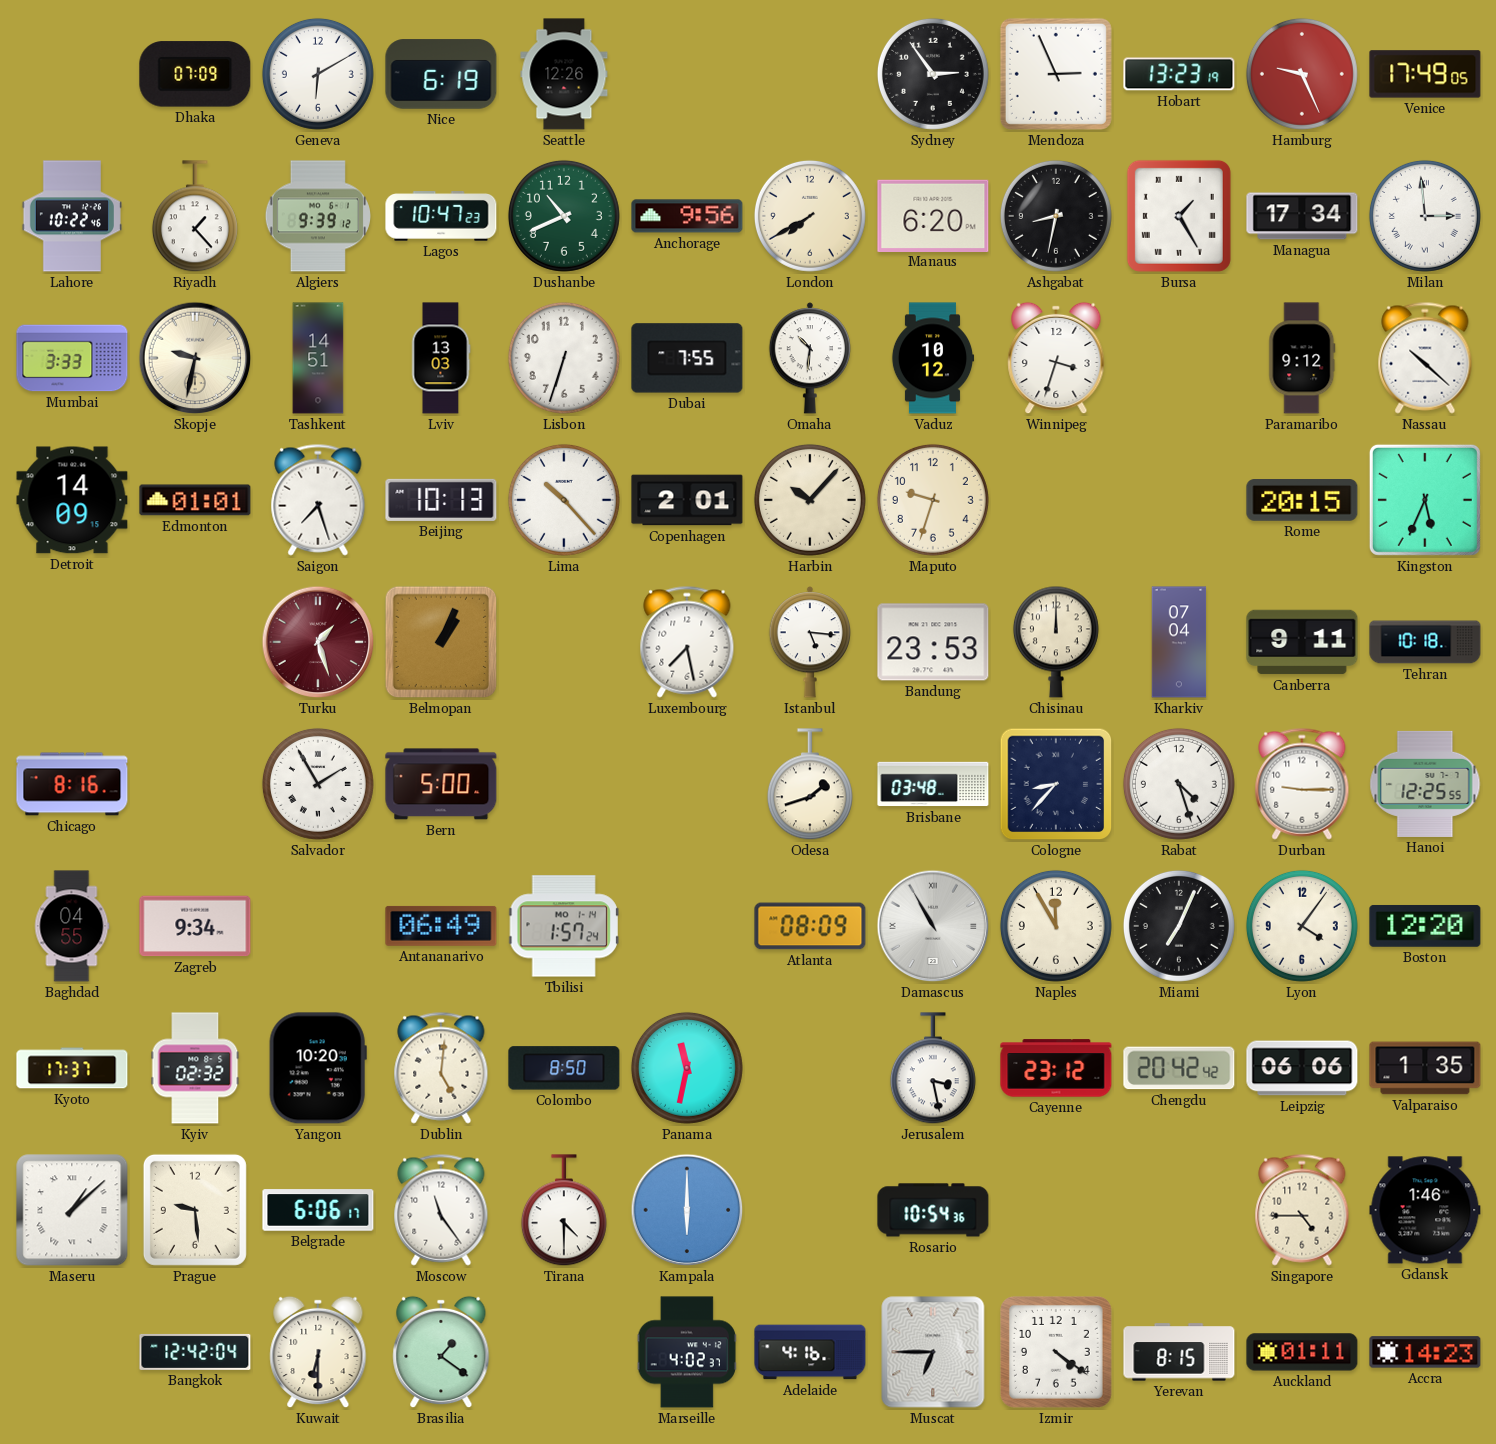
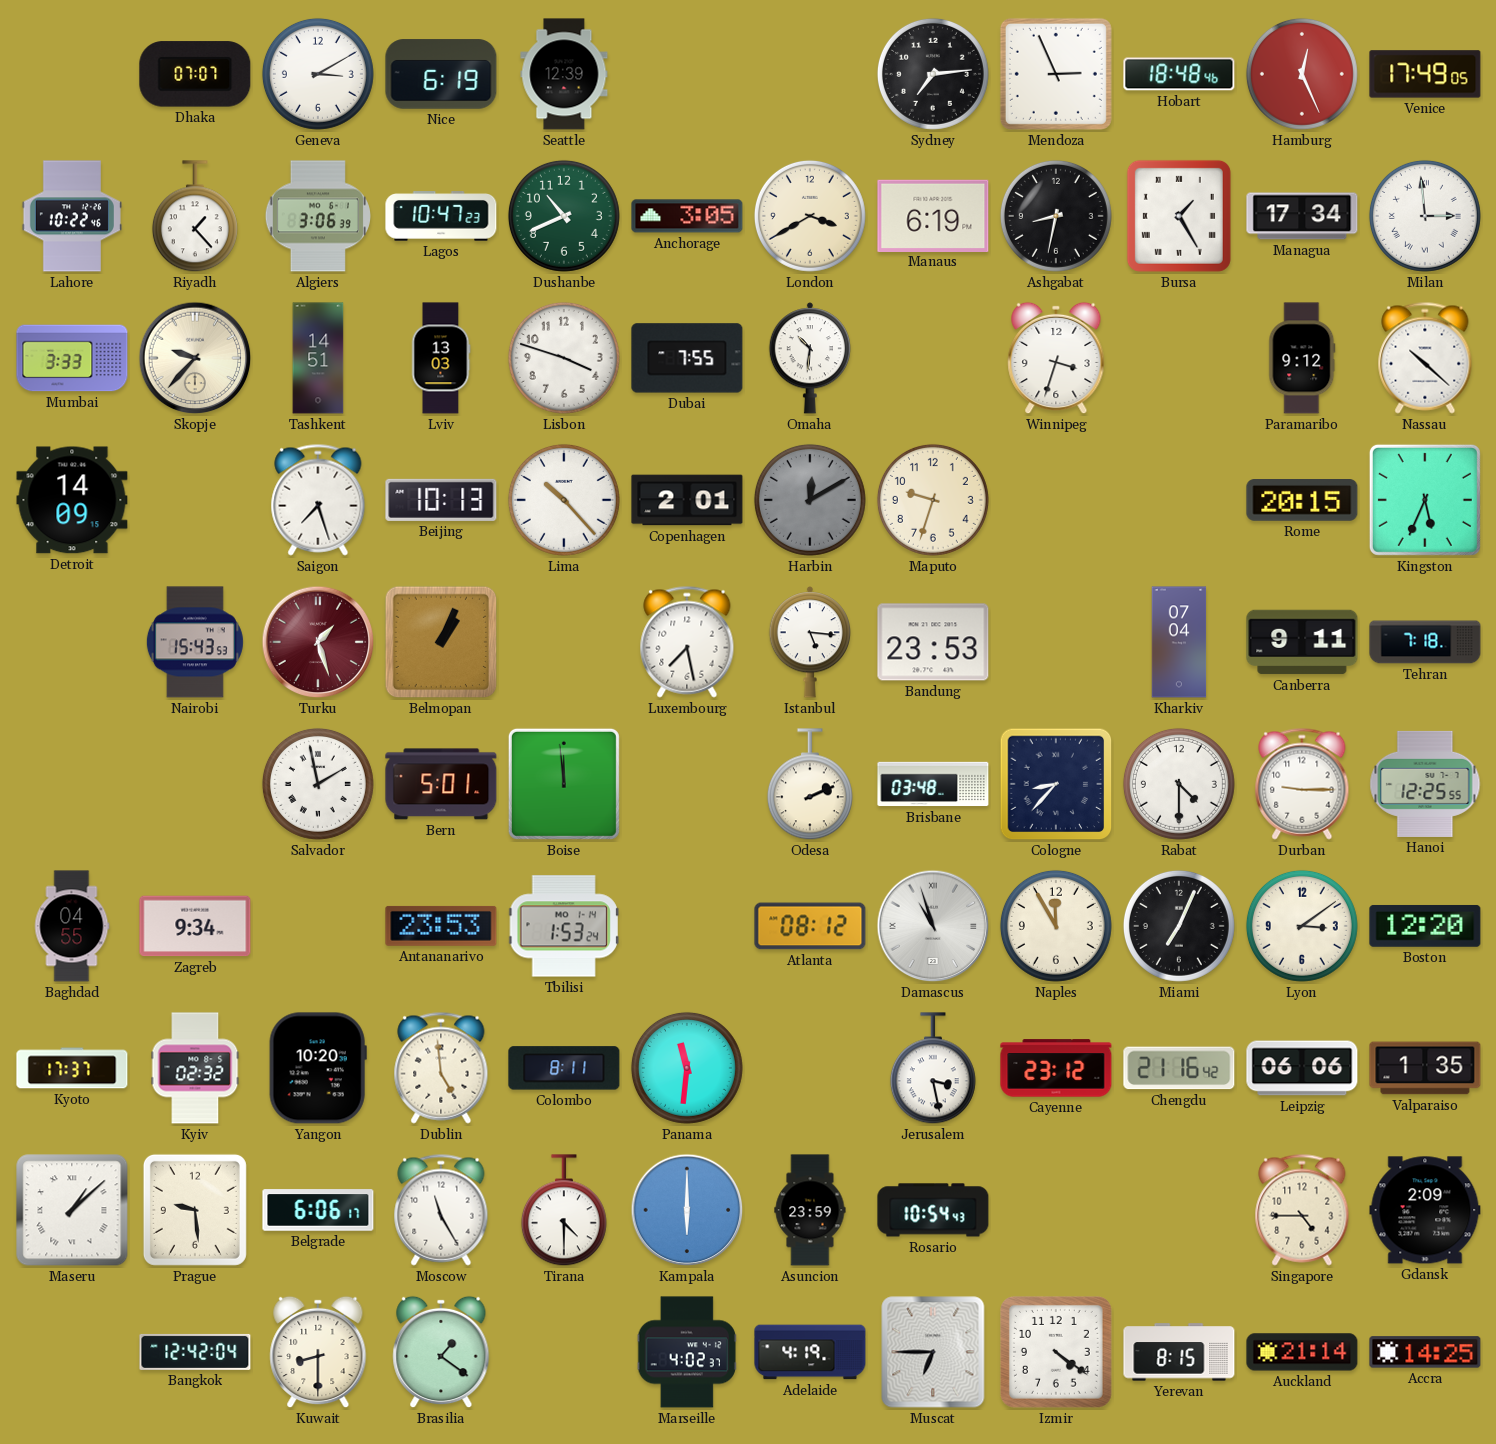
Dhaka: 07:09 -> 07:07
Geneva: 6:10 -> 3:10
Seattle: 12:26 -> 12:39
Sydney: 2:54 -> 7:14
Hobart: 13:23 -> 18:48
Hamburg: 9:26 -> 12:26
Algiers: 9:39 -> 3:06
Anchorage: 9:56 -> 3:05
London: 7:40 -> 3:40
Manaus: 6:20 -> 6:19
Skopje: 9:32 -> 9:37
Lisbon: 6:33 -> 3:48
Vaduz: 10:12 -> none
Edmonton: 01:01 -> none
Harbin: 10:07 -> 12:10
Harbin dial: cream -> grey
Nairobi: none -> 15:43
Chisinau: 12:00 -> none
Tehran: 10:18 -> 7:18
Chicago: 8:16 -> none
Salvador: 1:55 -> 1:58
Bern: 5:00 -> 5:01
Boise: none -> 11:59
Odesa: 1:42 -> 2:11
Rabat: 4:27 -> 4:30
Antananarivo: 06:49 -> 23:53
Tbilisi: 1:57 -> 1:53
Atlanta: 08:09 -> 08:12
Damascus: 10:55 -> 10:57
Lyon: 4:06 -> 3:09
Dublin: 5:01 -> 4:59
Colombo: 8:50 -> 8:11
Panama: 11:32 -> 11:31
Chengdu: 20:42 -> 21:16
Moscow: 11:24 -> 11:25
Asuncion: none -> 23:59
Rosario: 10:54:36 -> 10:54:43
Gdansk: 1:46 -> 2:09
Kuwait: 6:30 -> 8:30
Adelaide: 4:16 -> 4:19
Auckland: 01:11 -> 21:14
Accra: 14:23 -> 14:25
